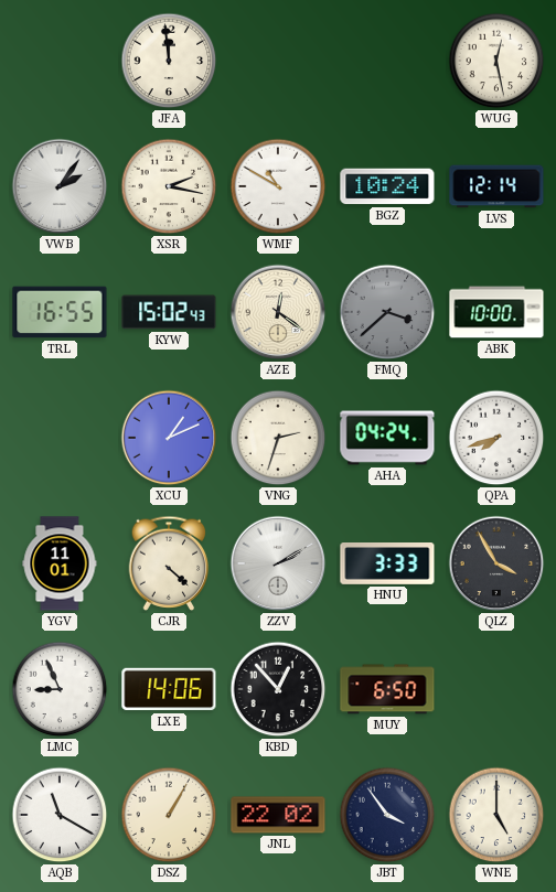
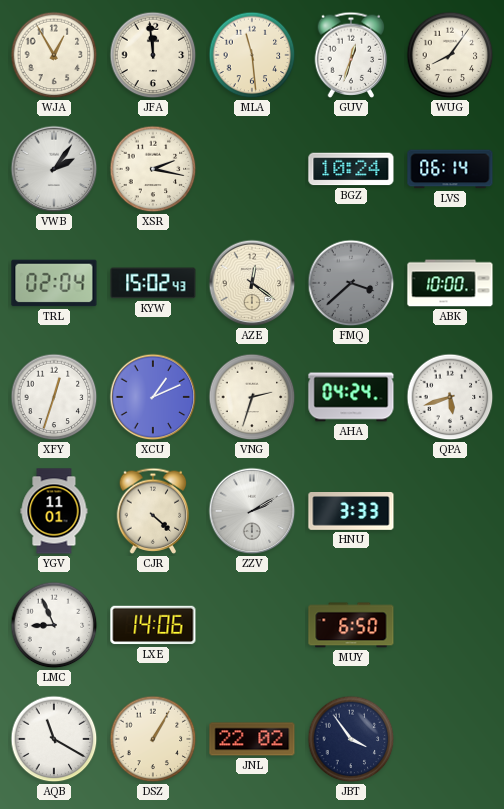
WJA: none -> 12:55
MLA: none -> 11:29
GUV: none -> 12:33
WUG: 12:28 -> 8:06
WMF: 10:50 -> none
LVS: 12:14 -> 06:14
TRL: 16:55 -> 02:04
XFY: none -> 12:33
QPA: 7:42 -> 5:42
QLZ: 3:55 -> none
KBD: 12:53 -> none
WNE: 5:00 -> none
